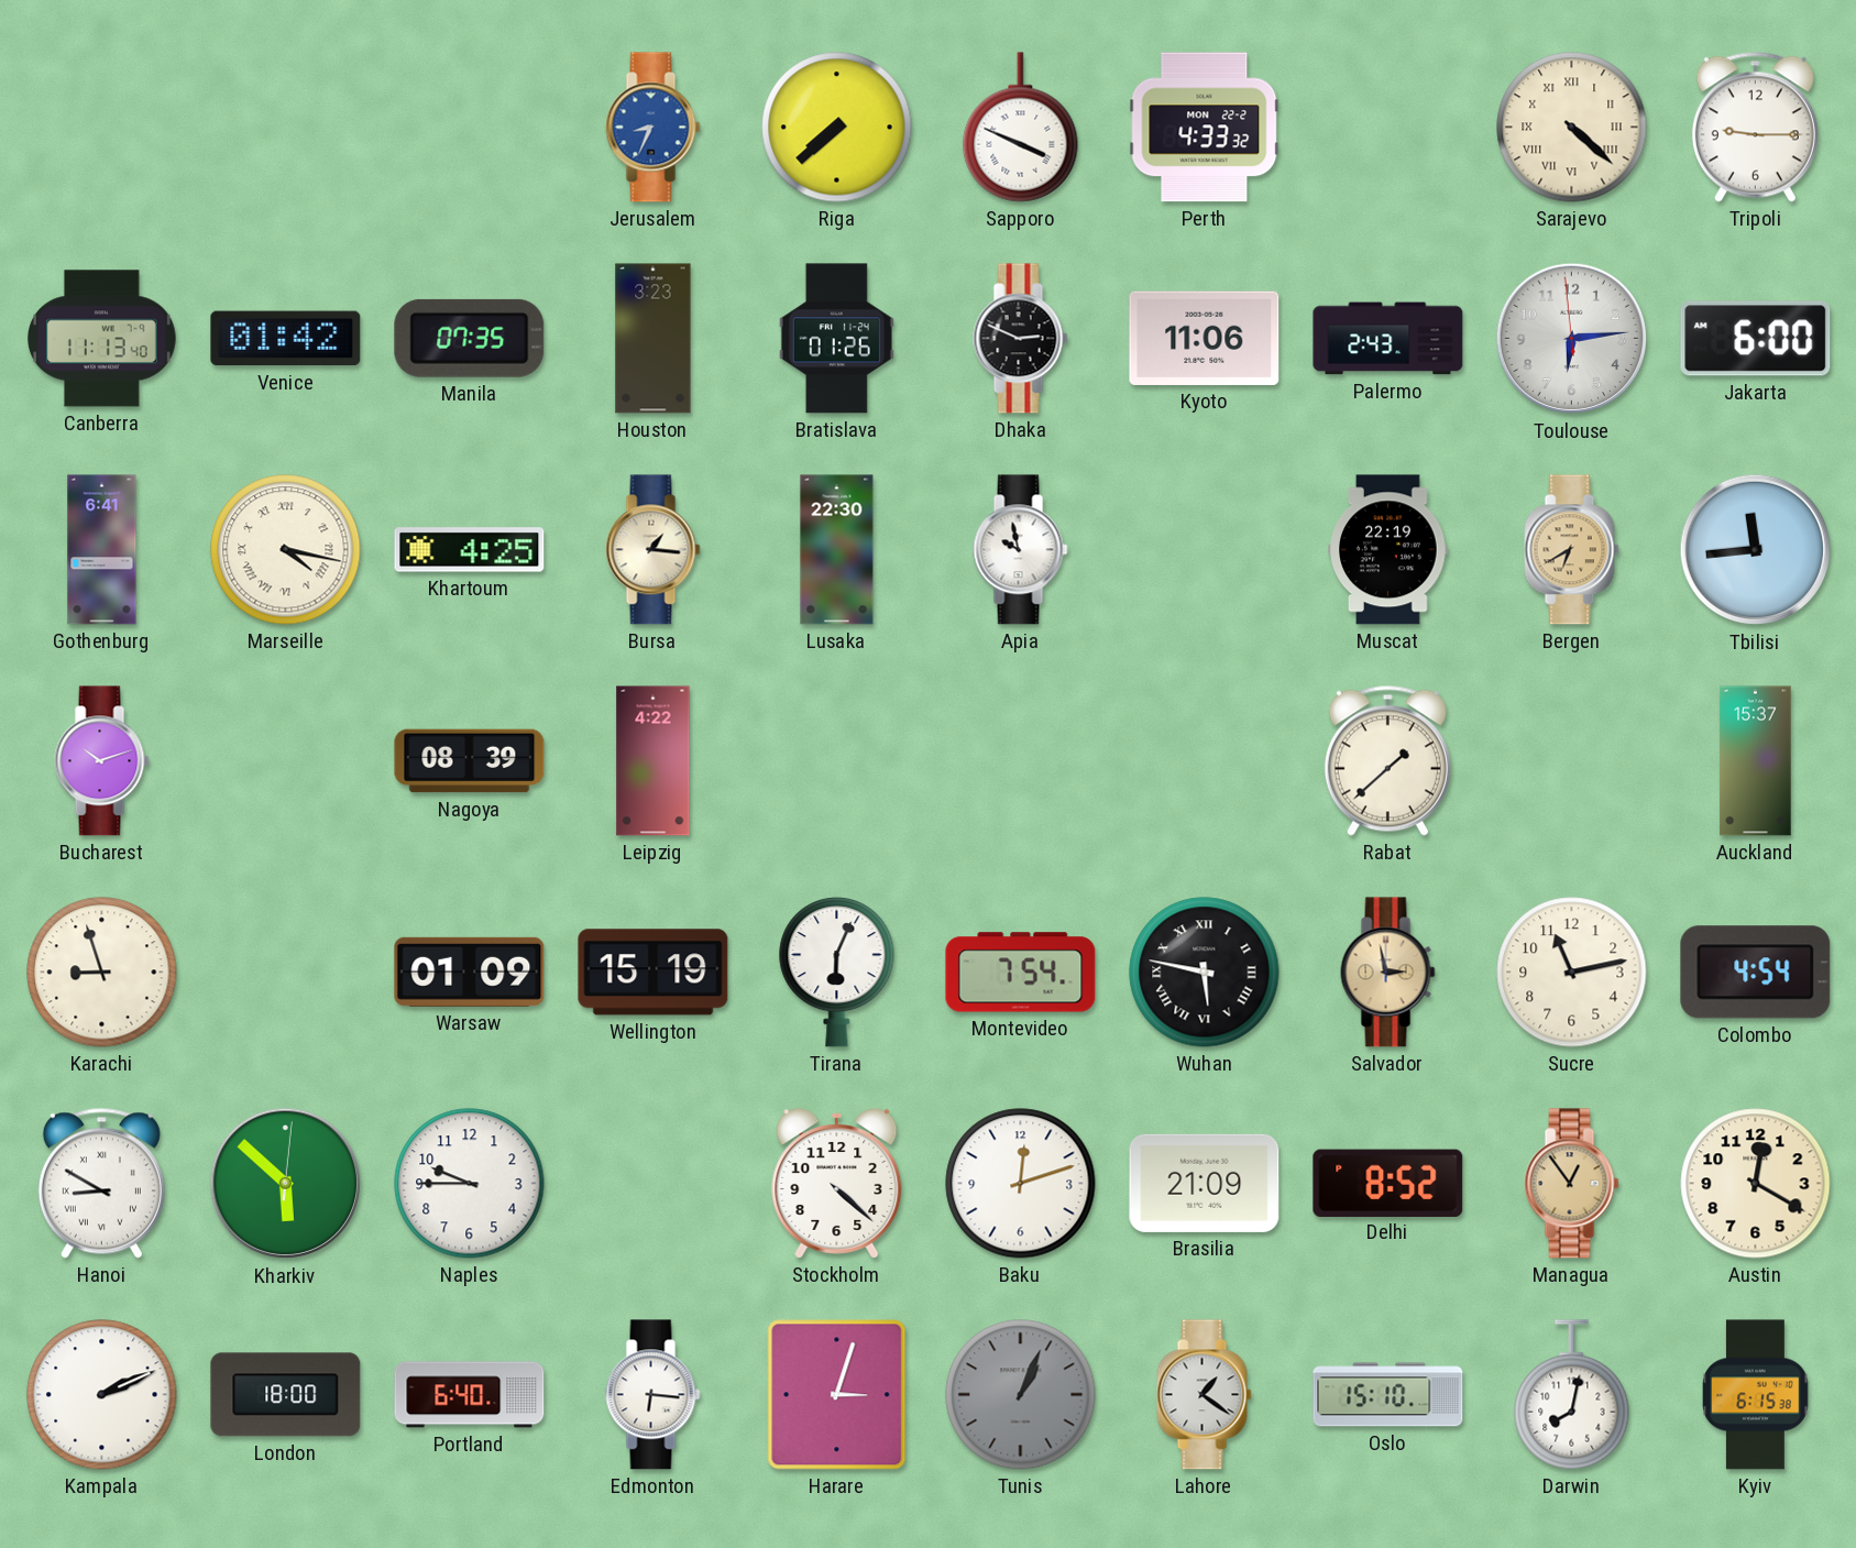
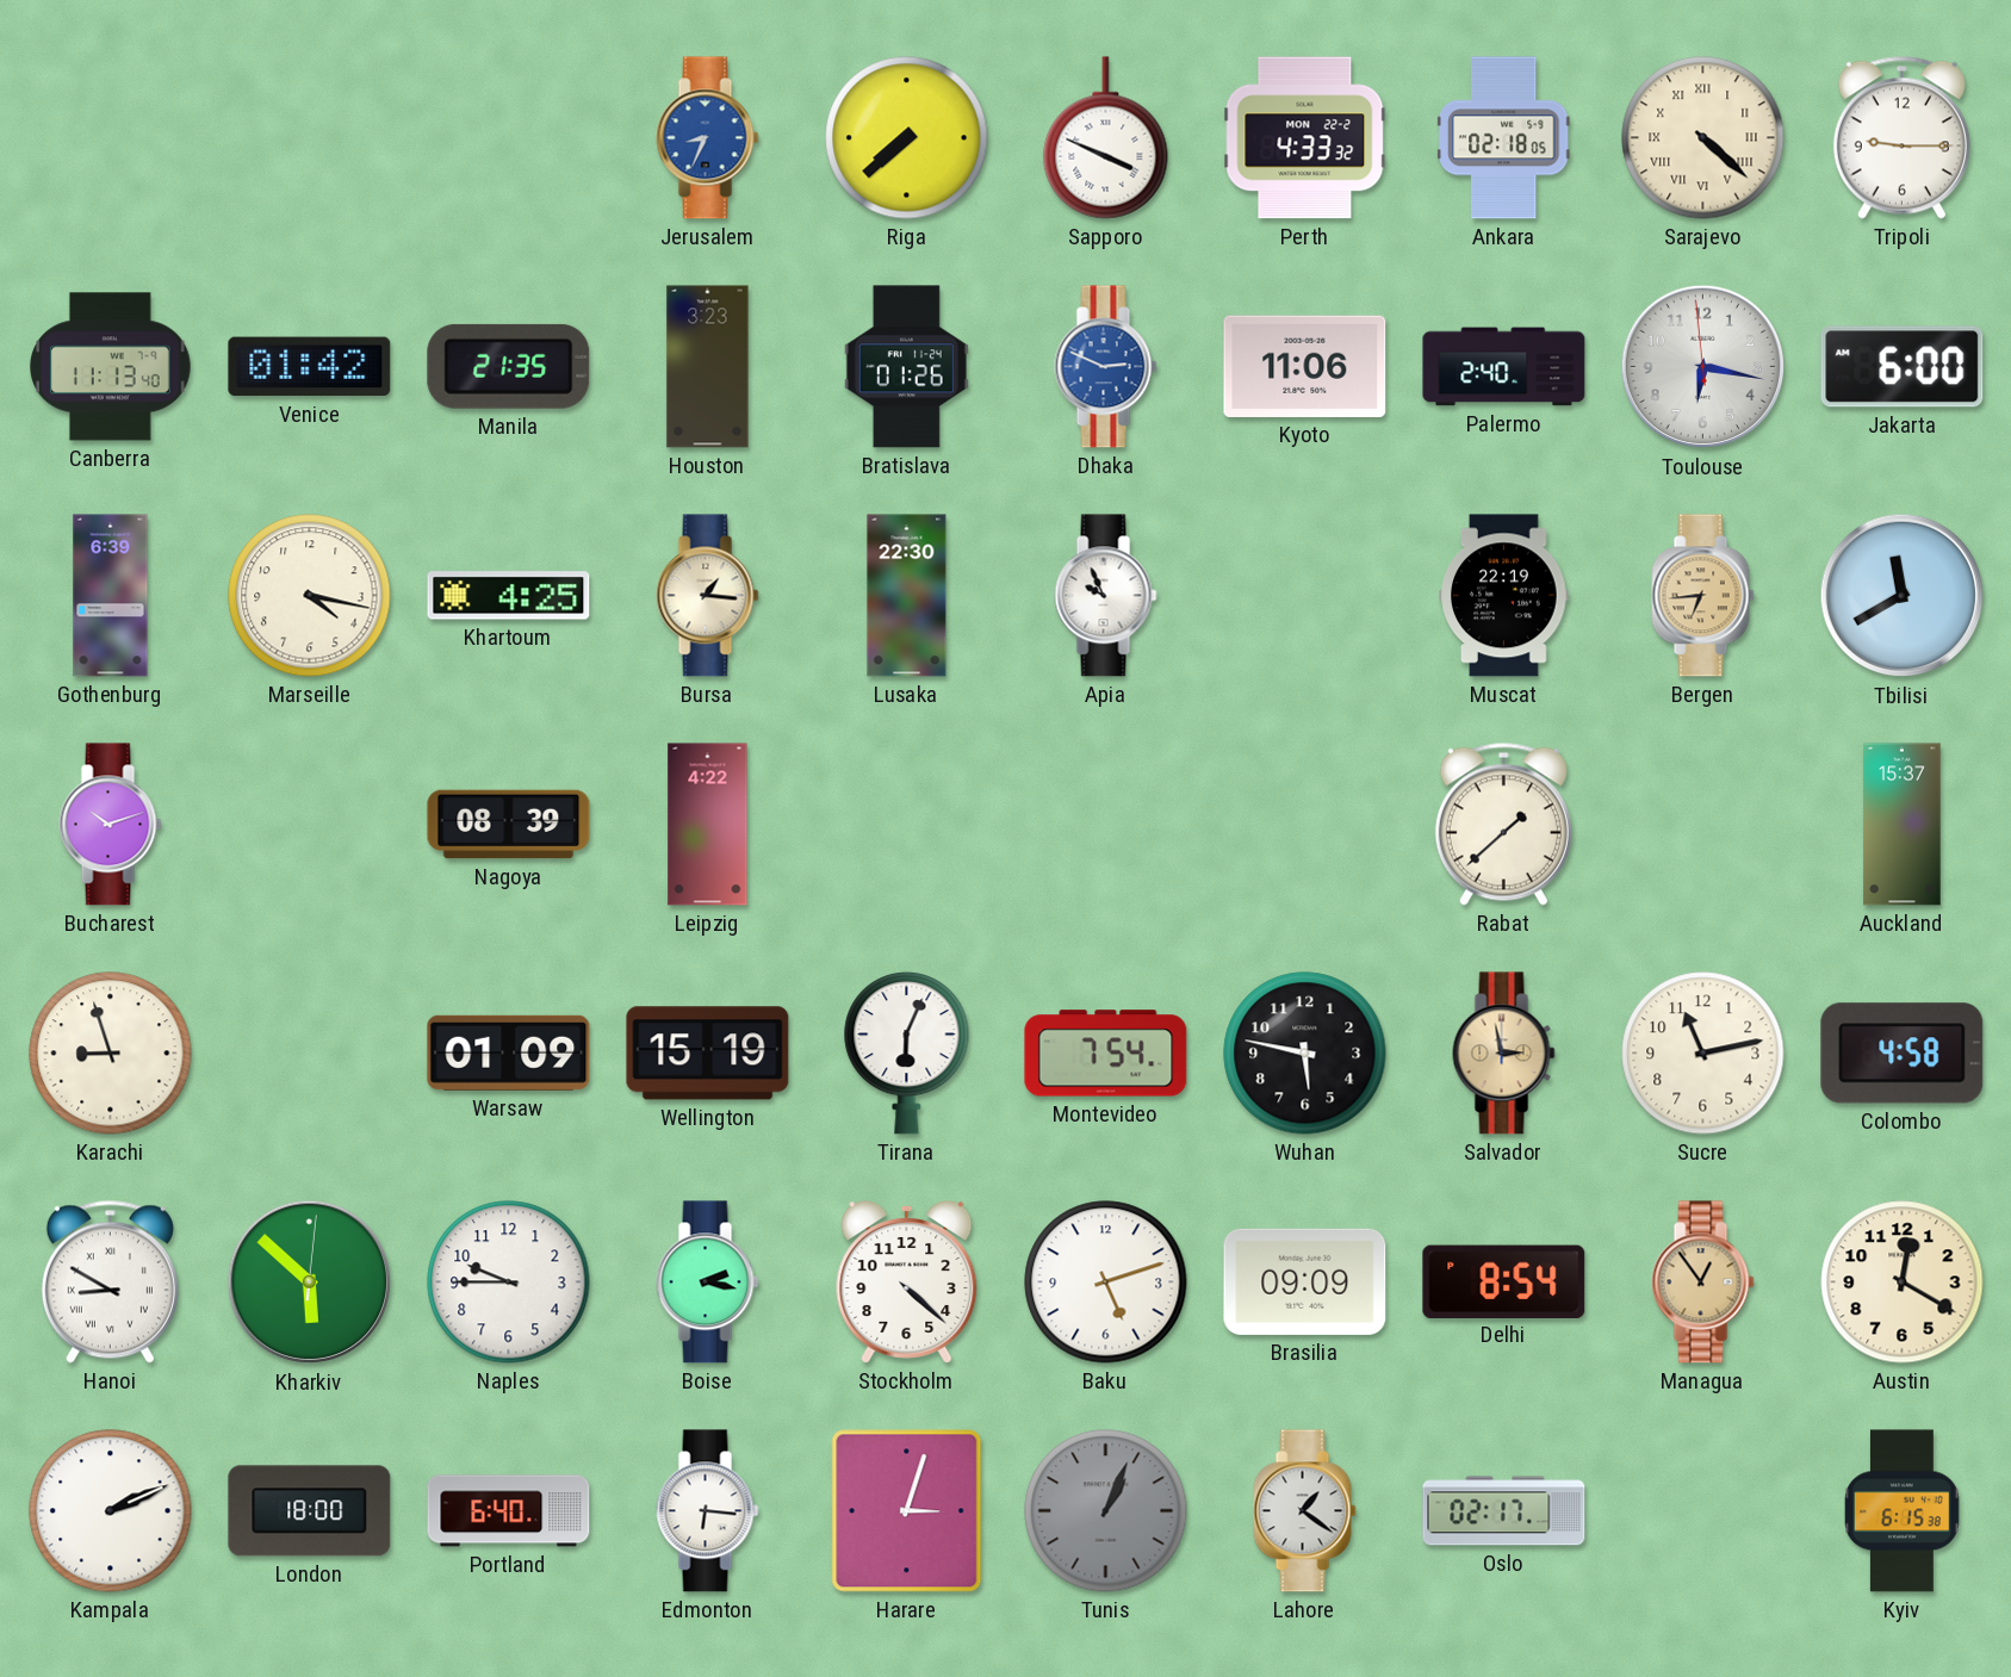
Ankara: none -> 02:18
Manila: 07:35 -> 21:35
Dhaka dial: black -> blue
Palermo: 2:43 -> 2:40
Toulouse: 6:13 -> 6:16
Gothenburg: 6:41 -> 6:39
Marseille numerals: Roman -> Arabic
Apia: 9:58 -> 9:56
Bergen: 6:40 -> 6:44
Tbilisi: 11:44 -> 11:40
Wuhan numerals: Roman -> Arabic
Colombo: 4:54 -> 4:58
Boise: none -> 2:17
Baku: 12:12 -> 5:12
Brasilia: 21:09 -> 09:09
Delhi: 8:52 -> 8:54
Oslo: 15:10 -> 02:17
Darwin: 8:02 -> none
